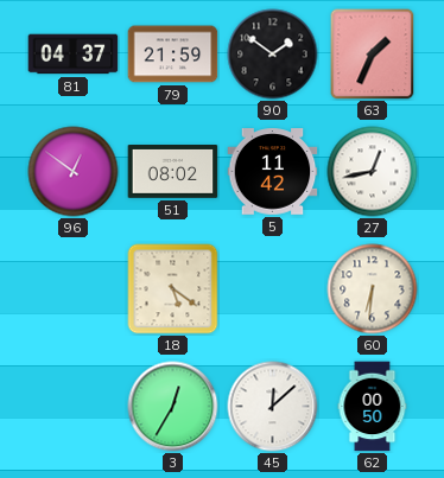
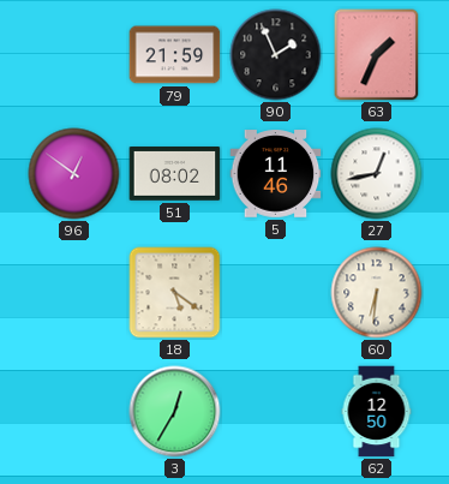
81: 04:37 -> none
90: 1:51 -> 1:56
5: 11:42 -> 11:46
45: 12:08 -> none
62: 00:50 -> 12:50
